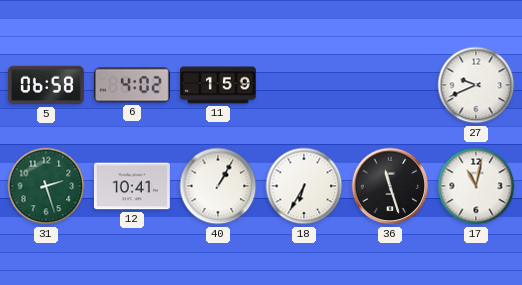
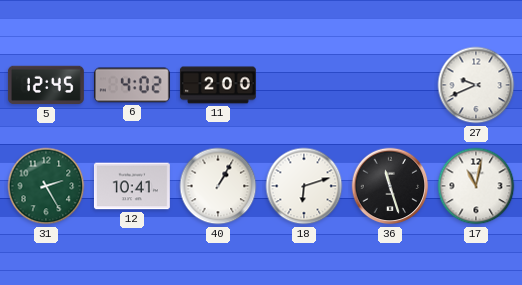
5: 06:58 -> 12:45
11: 1:59 -> 2:00
31: 2:27 -> 2:25
18: 6:35 -> 6:12
